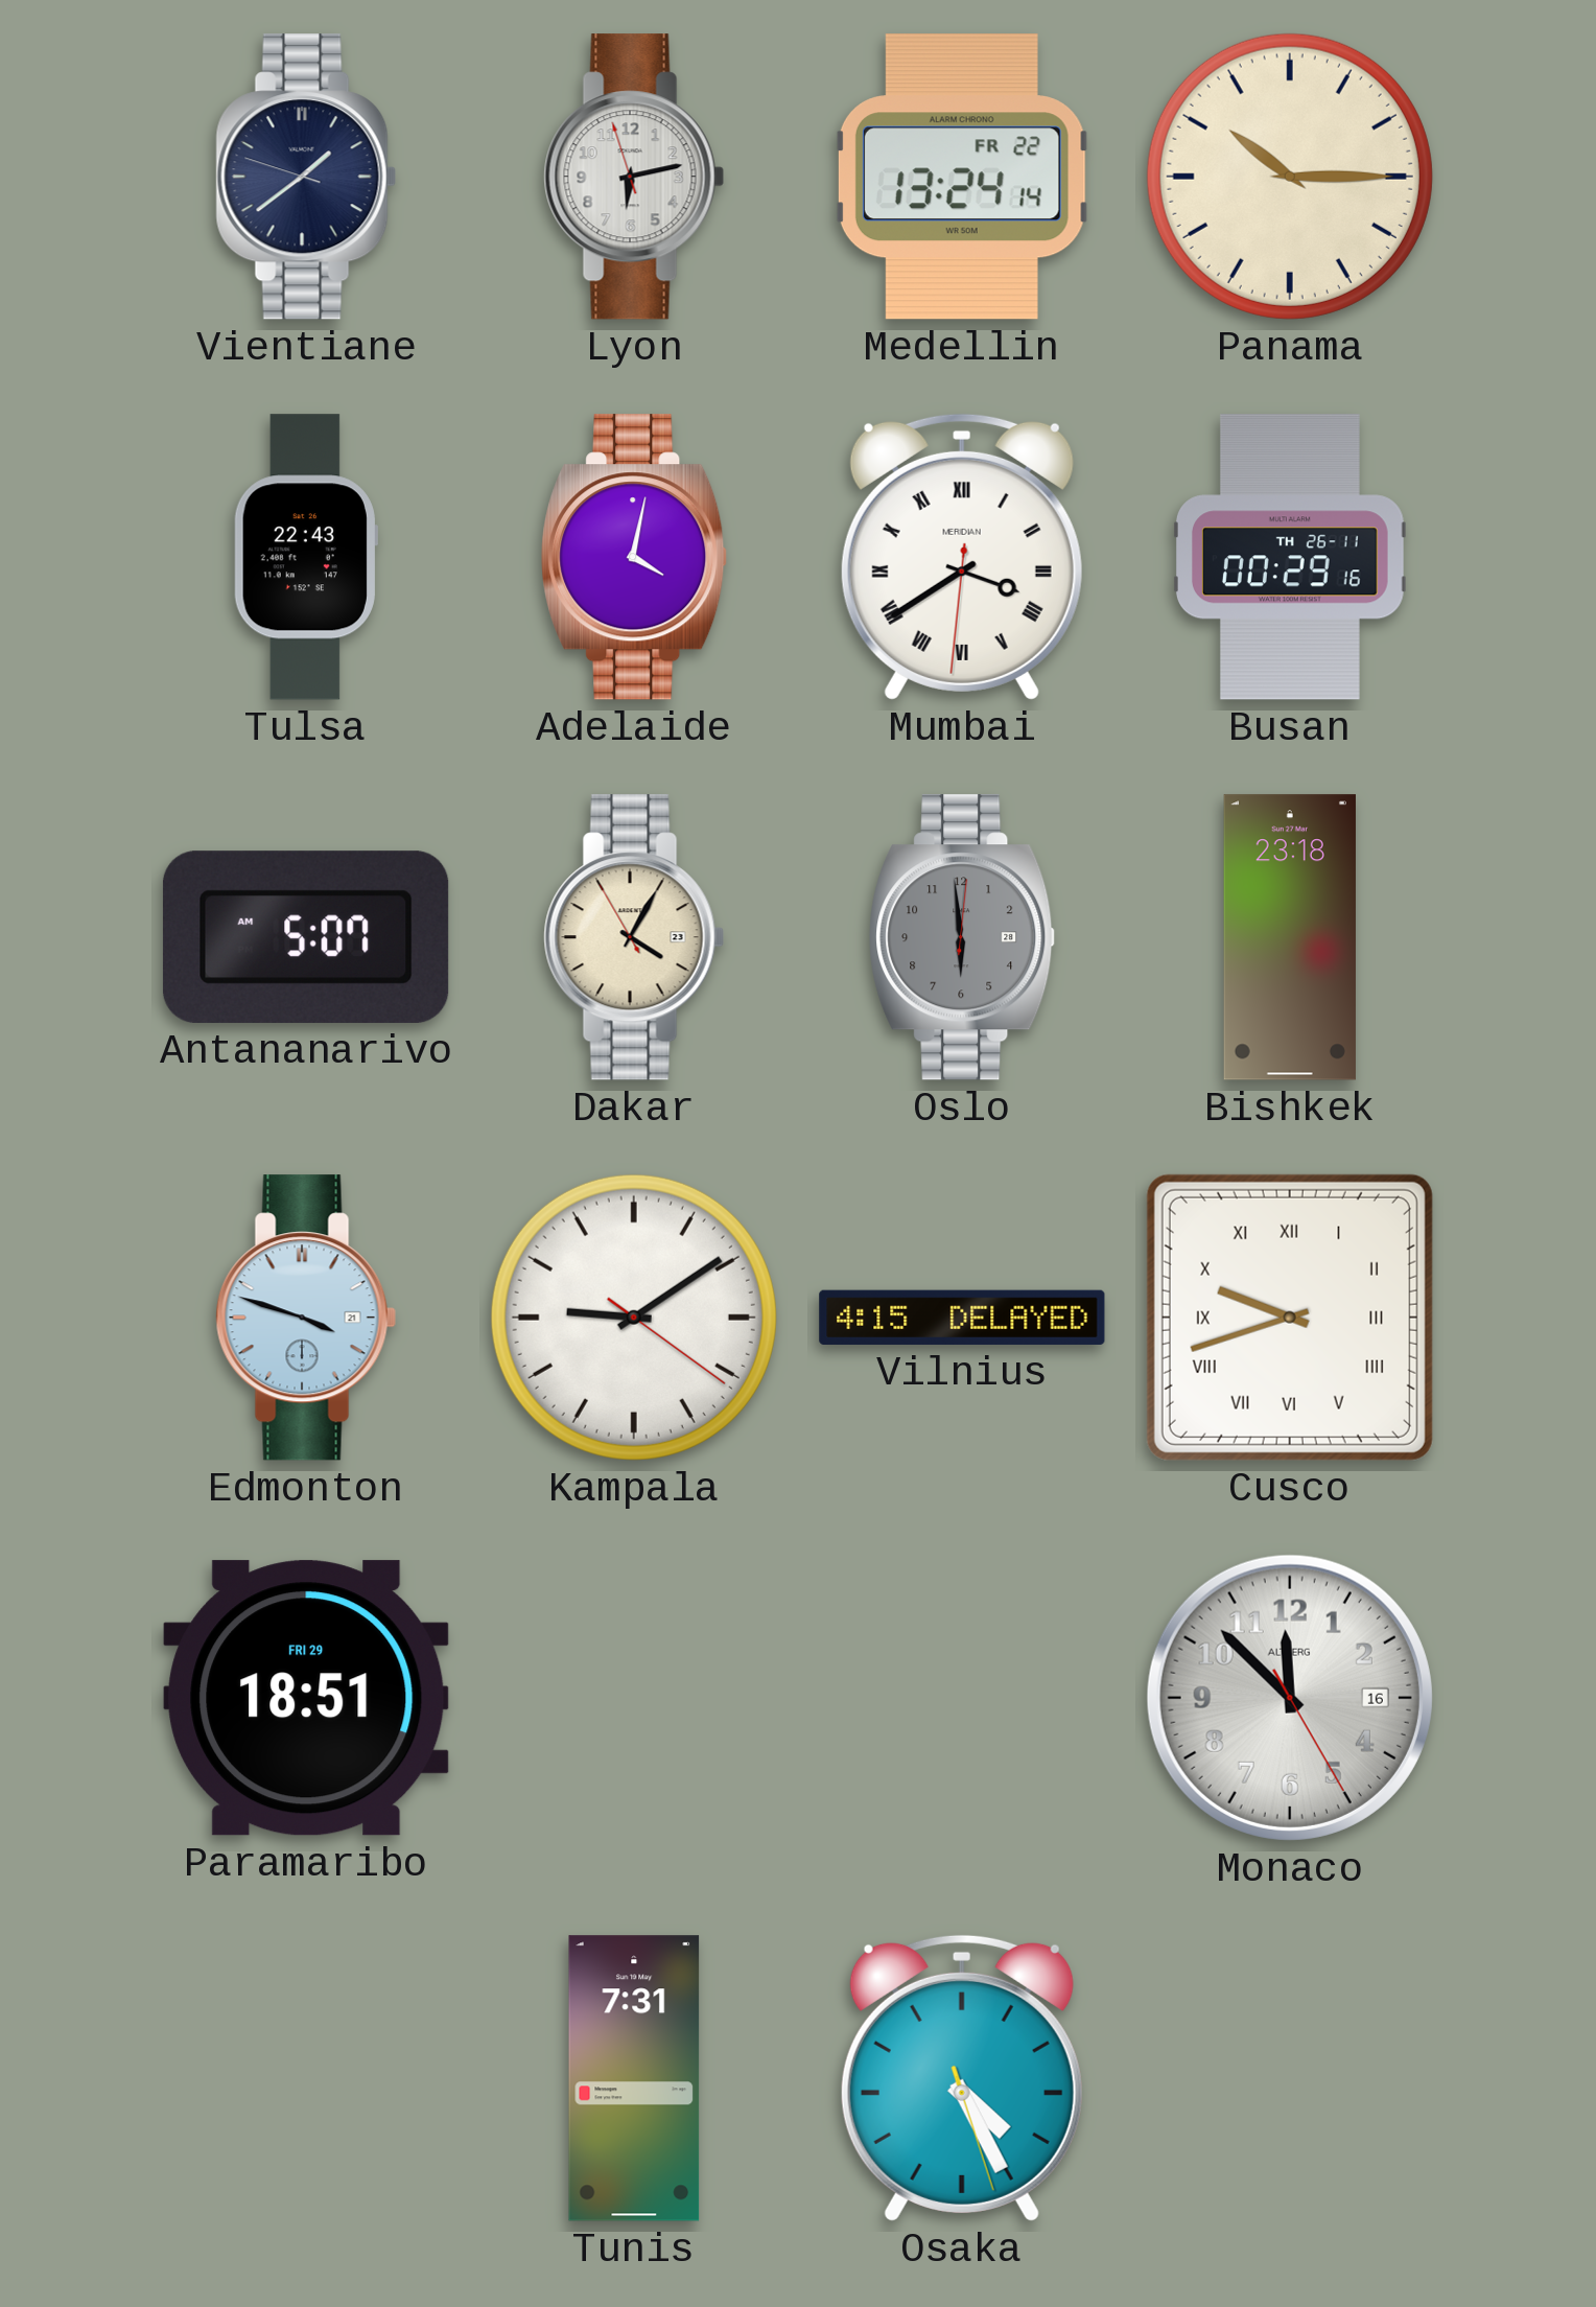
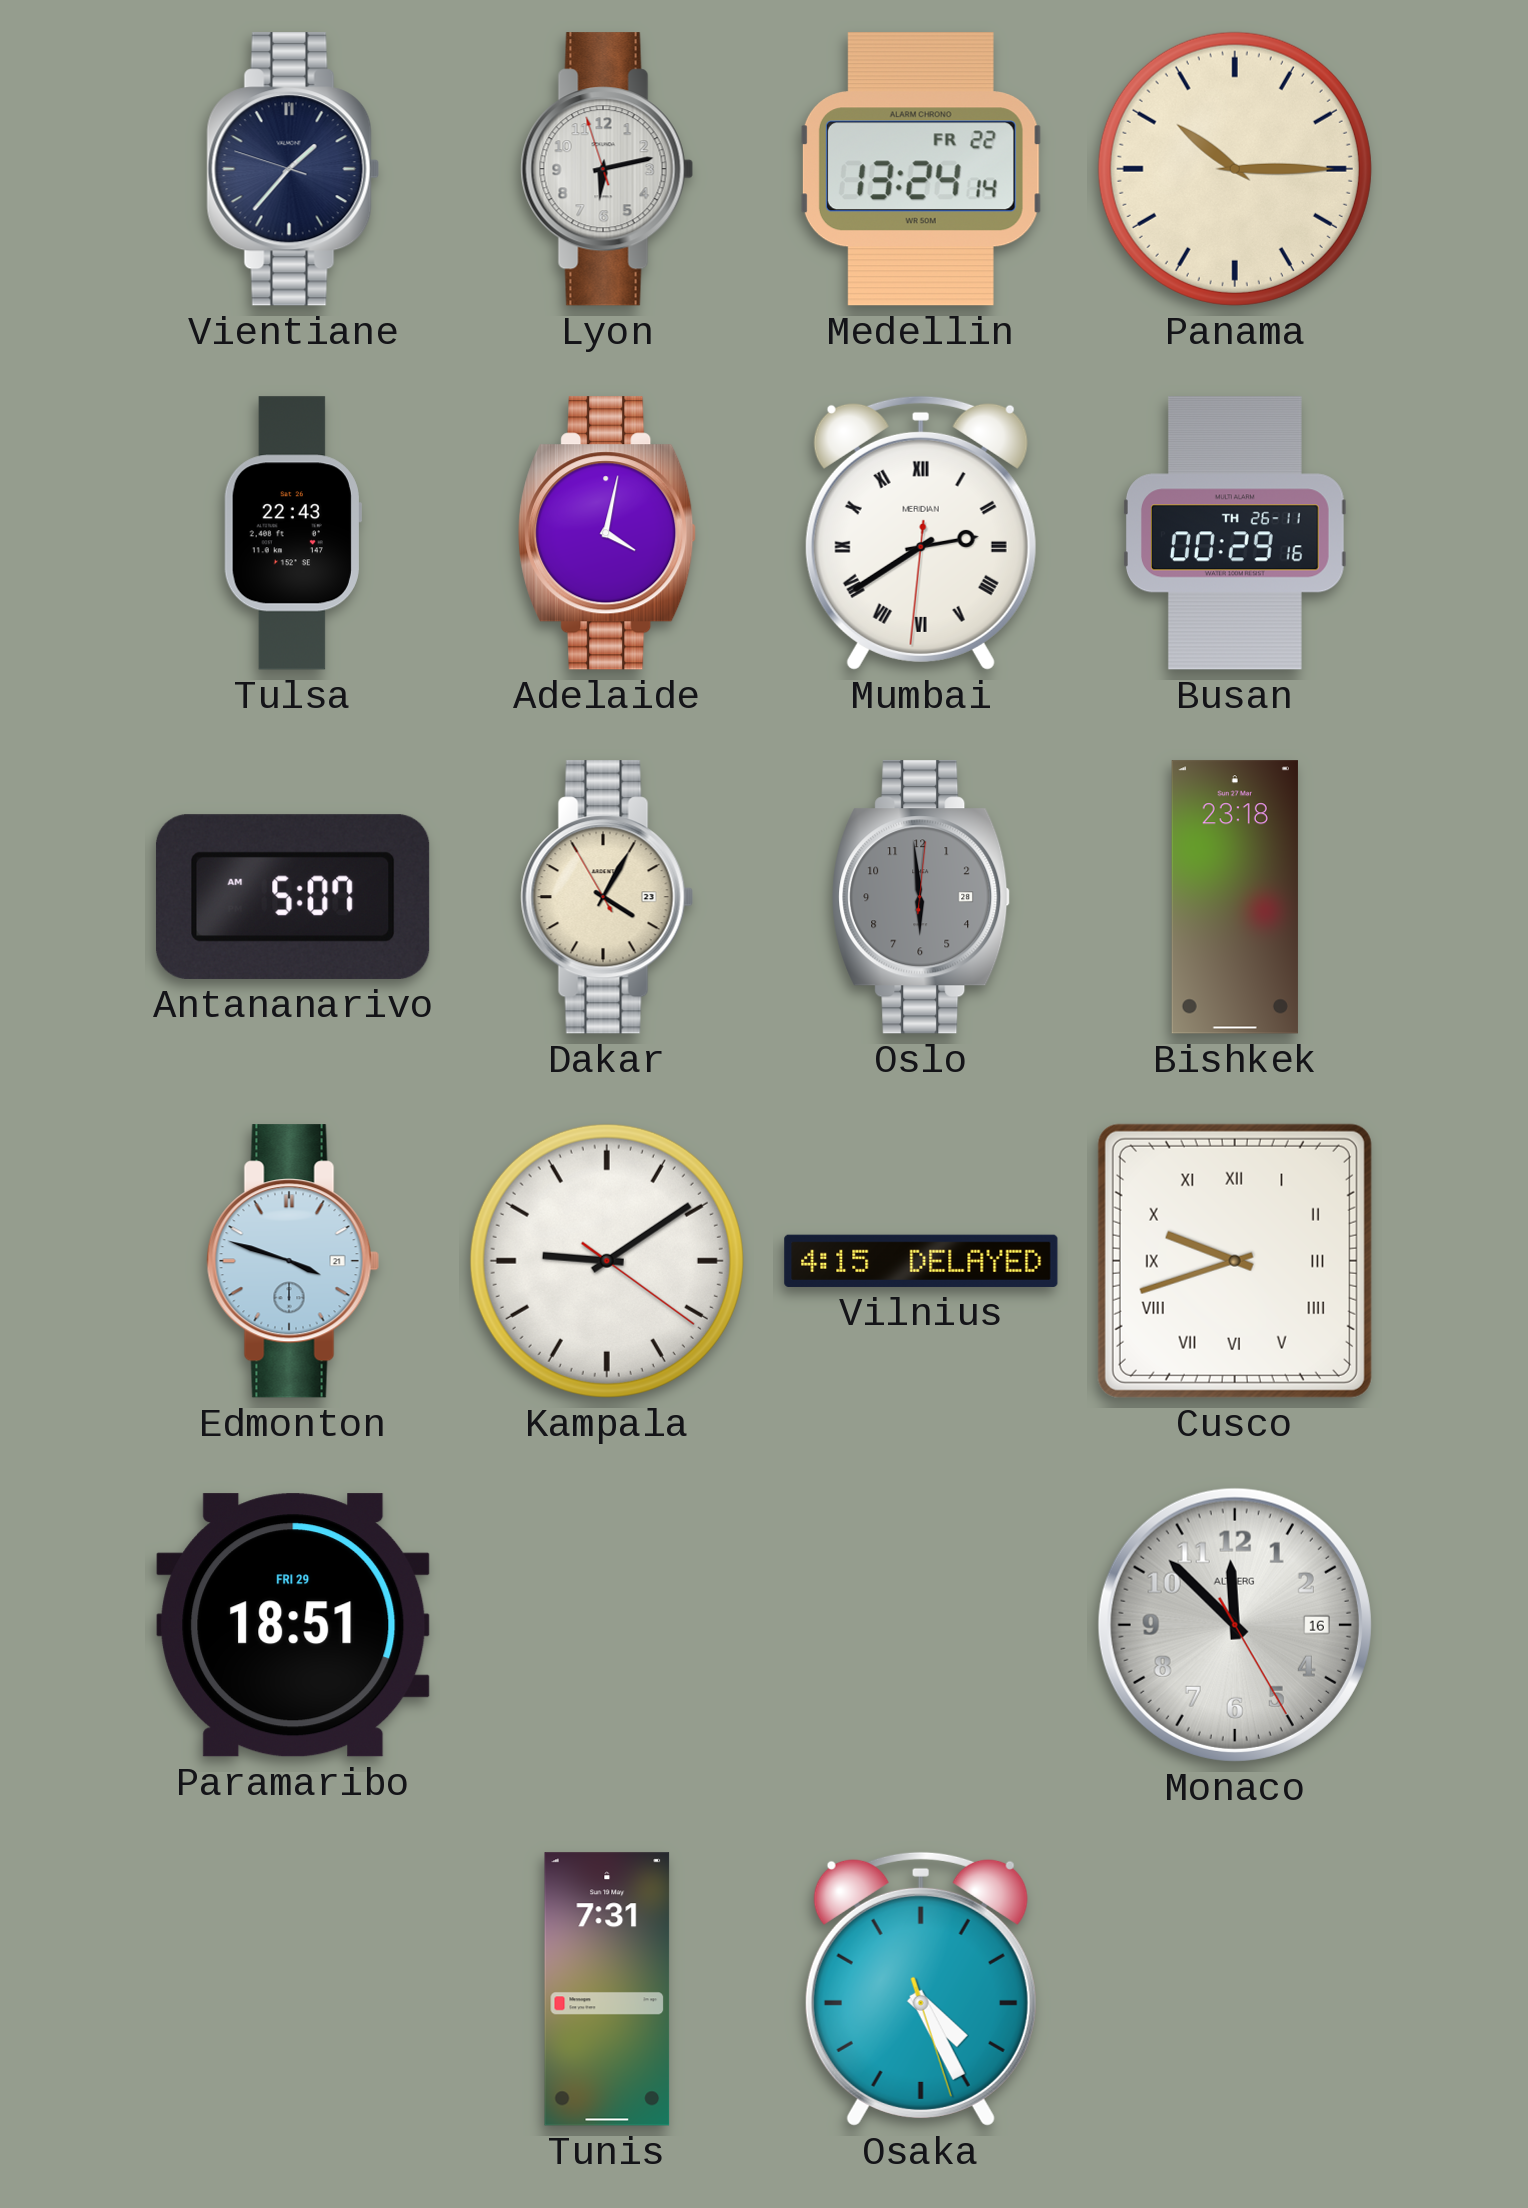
Vientiane: 1:38 -> 1:36
Mumbai: 3:39 -> 2:39
